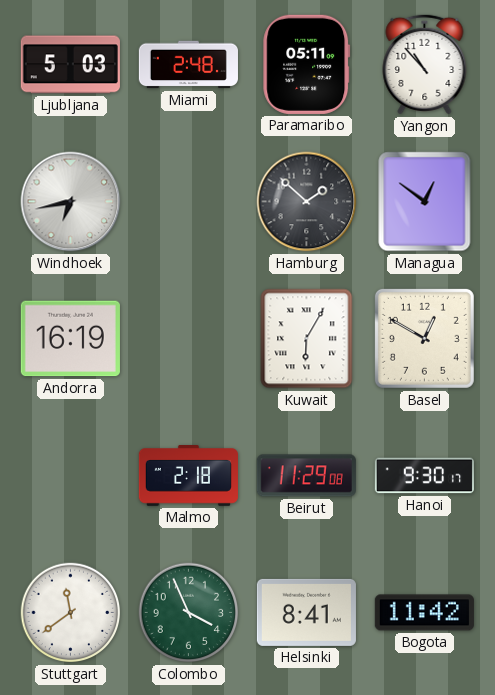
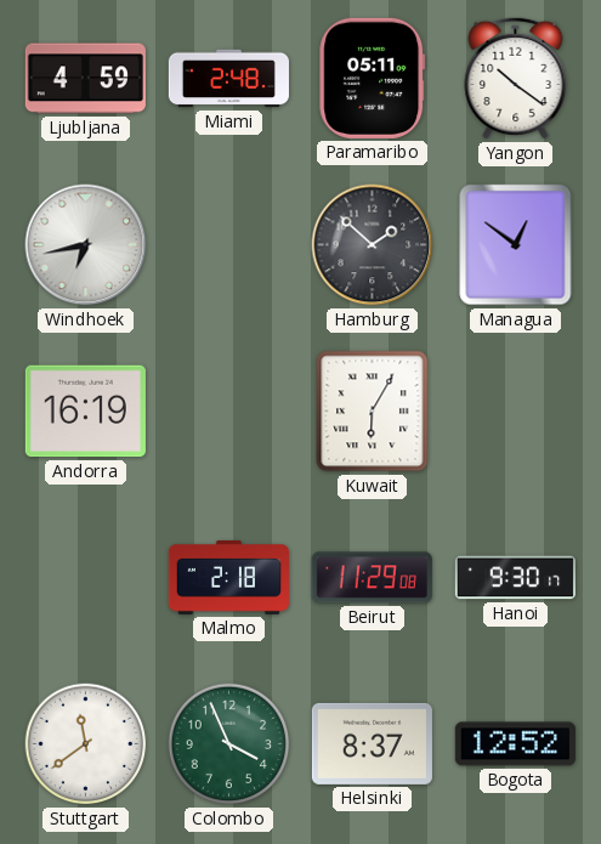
Ljubljana: 5:03 -> 4:59
Yangon: 10:53 -> 10:21
Basel: 12:50 -> none
Helsinki: 8:41 -> 8:37
Bogota: 11:42 -> 12:52
